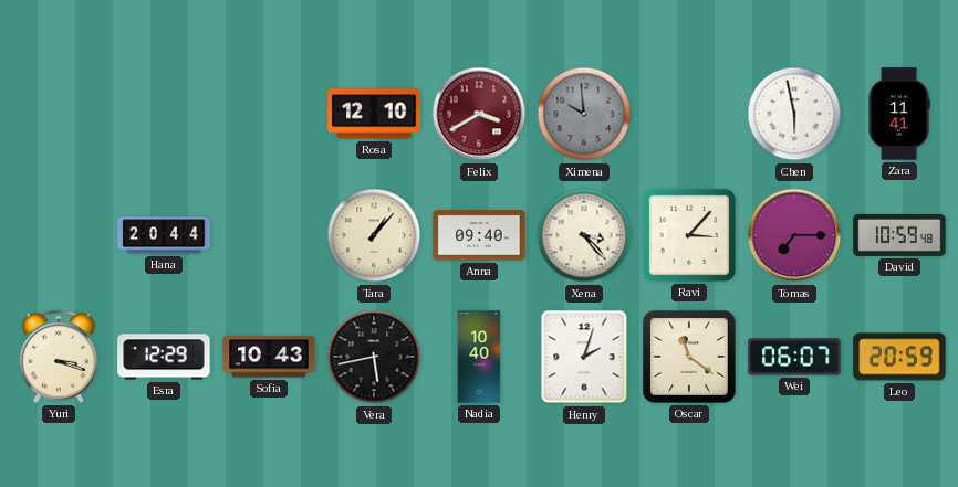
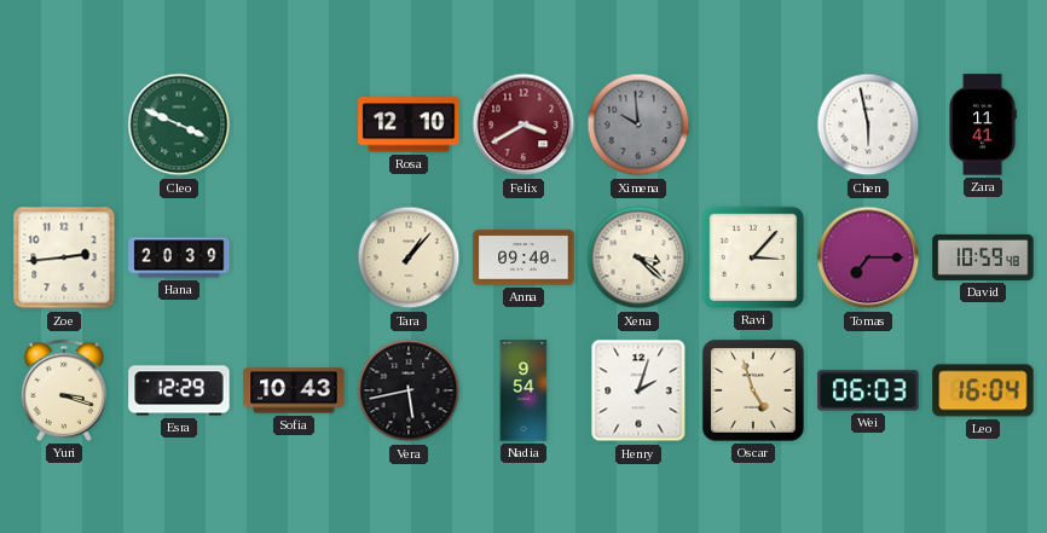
Cleo: none -> 3:49
Zoe: none -> 2:44
Hana: 20:44 -> 20:39
Xena: 3:23 -> 3:22
Nadia: 10:40 -> 9:54
Oscar: 11:21 -> 4:57
Wei: 06:07 -> 06:03
Leo: 20:59 -> 16:04
